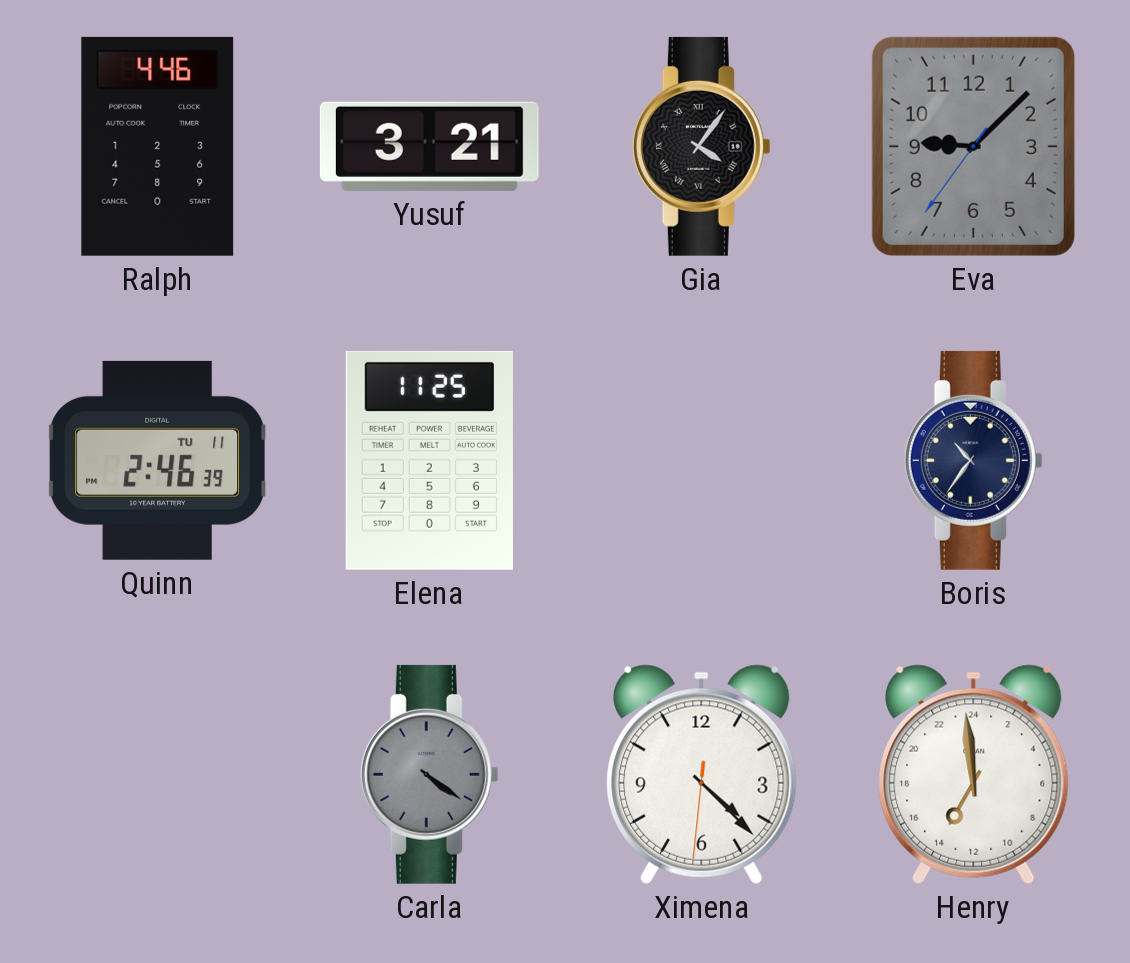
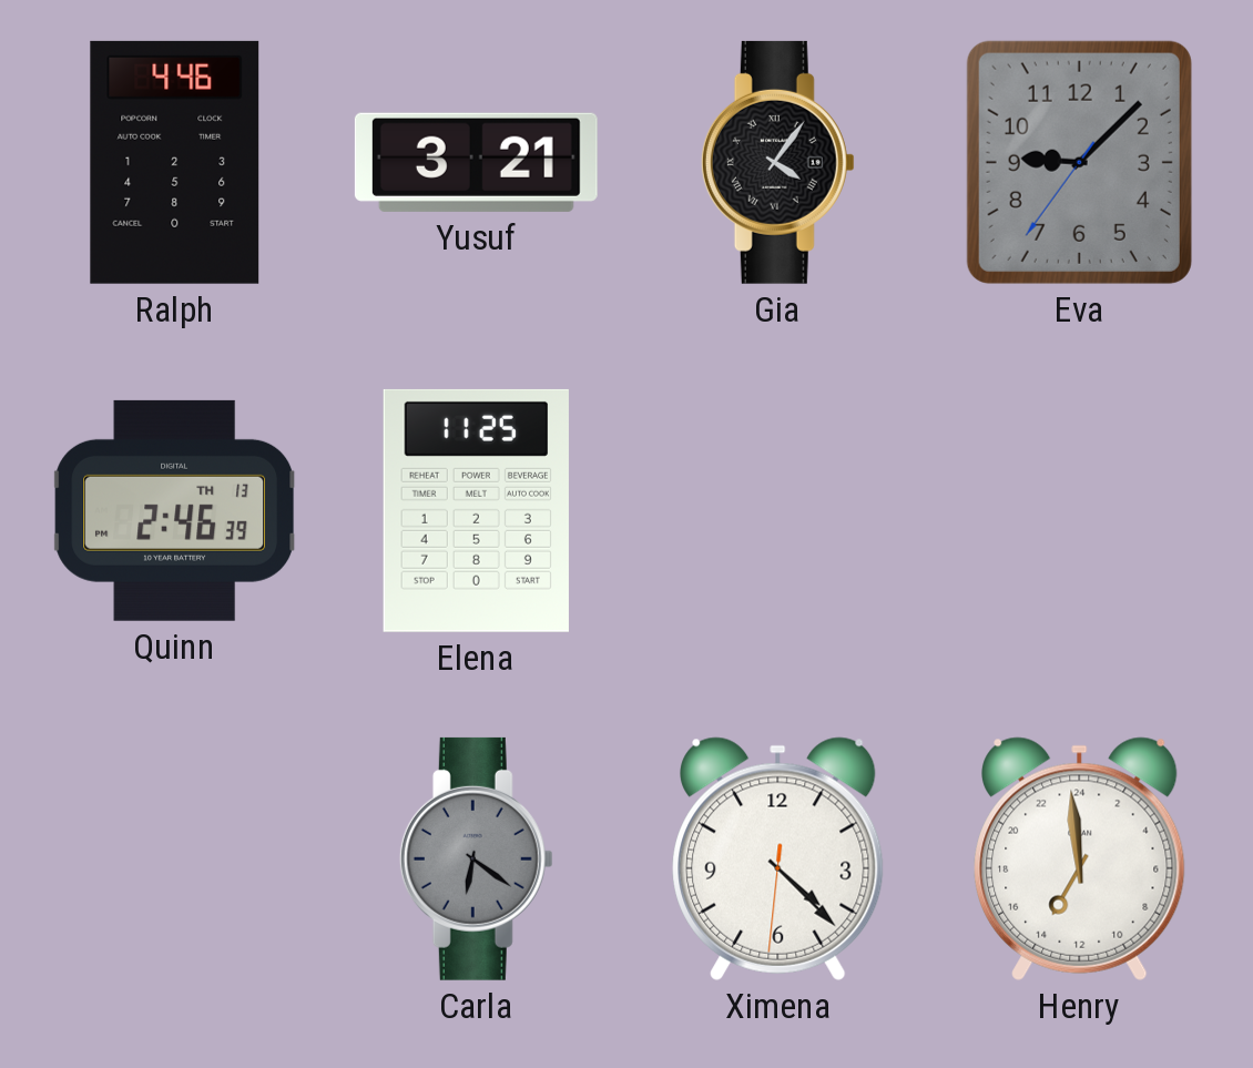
Quinn date: TU 11 -> TH 13
Boris: 10:36 -> none
Carla: 4:21 -> 6:21
